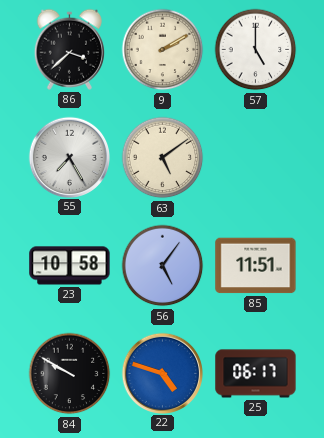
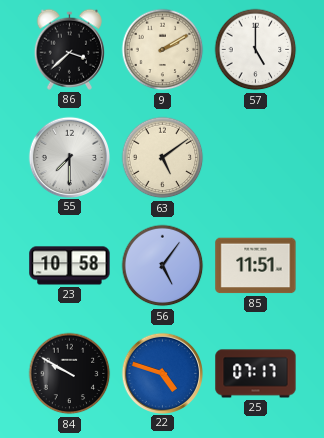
55: 7:25 -> 7:30
25: 06:17 -> 07:17
